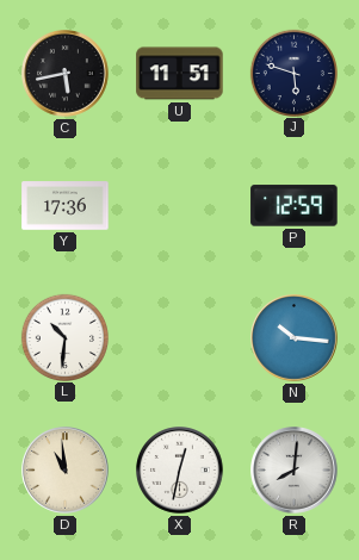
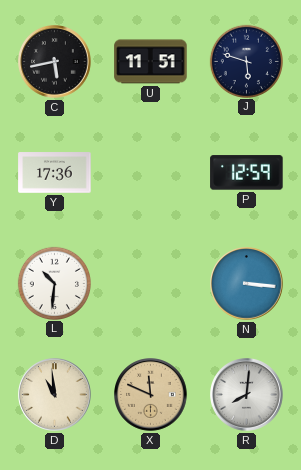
N: 10:16 -> 3:16
X: 12:32 -> 11:49
X dial: white -> champagne
